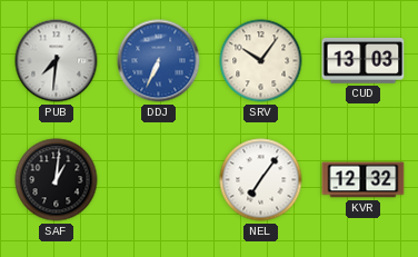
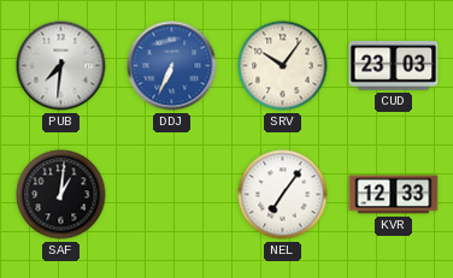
CUD: 13:03 -> 23:03
KVR: 12:32 -> 12:33
